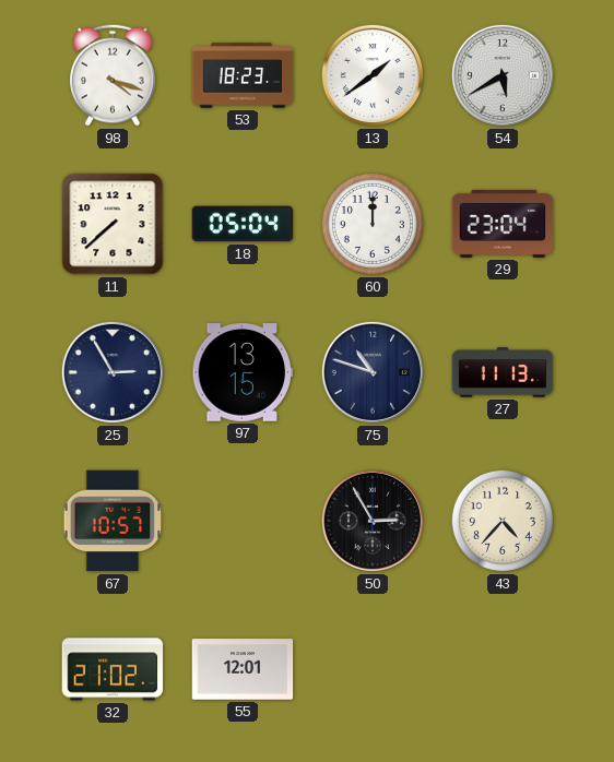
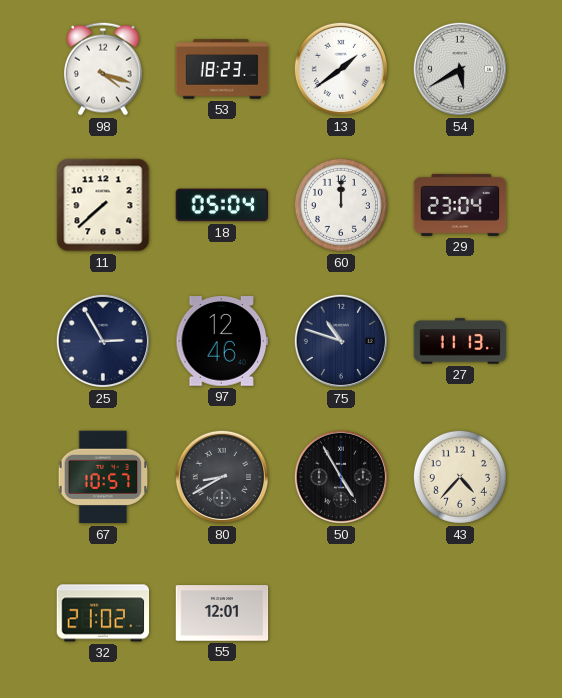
97: 13:15 -> 12:46
80: none -> 8:40
50: 2:55 -> 4:55
